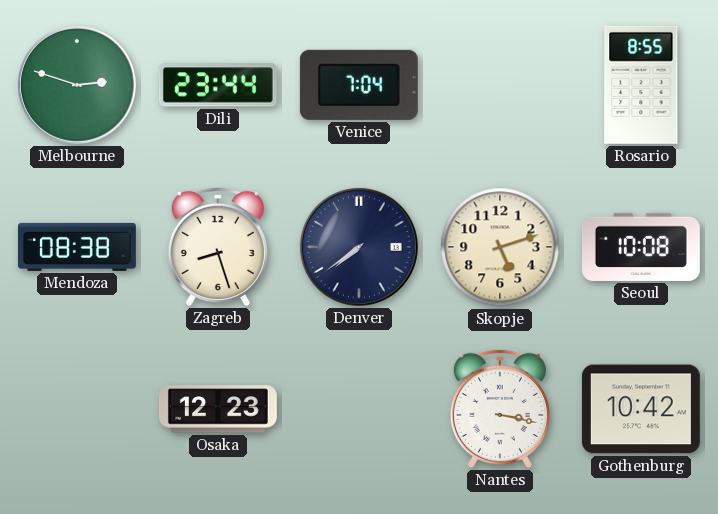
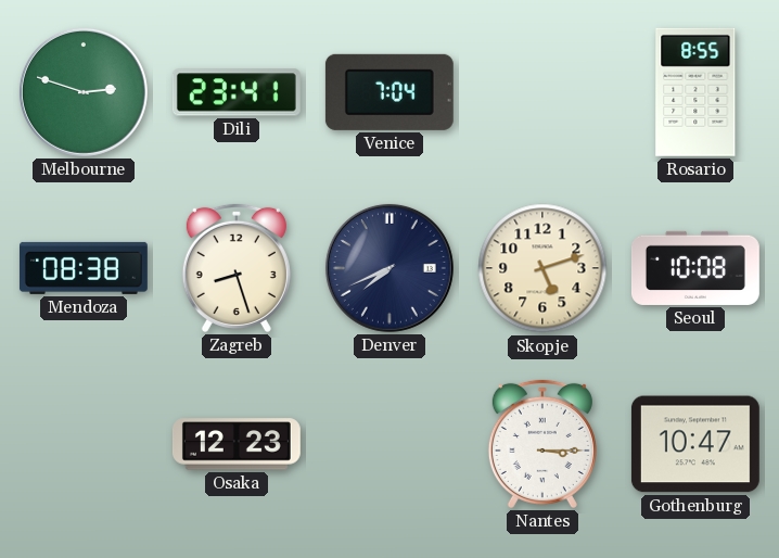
Dili: 23:44 -> 23:41
Denver: 7:39 -> 7:41
Nantes: 3:17 -> 3:15
Gothenburg: 10:42 -> 10:47
